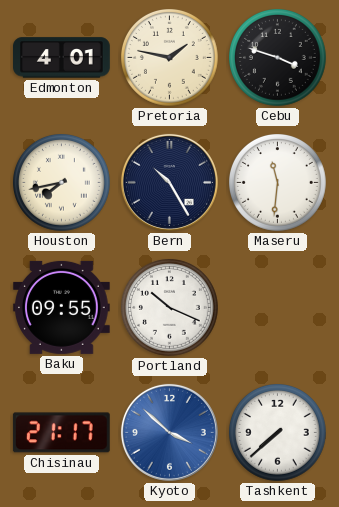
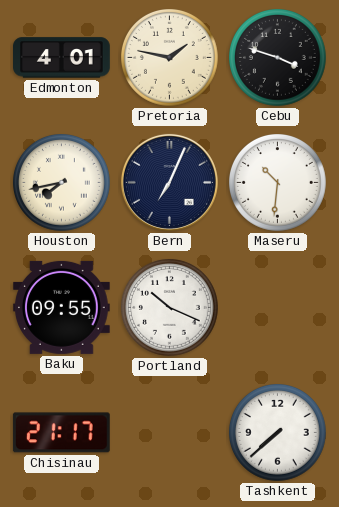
Bern: 10:25 -> 7:04
Maseru: 11:31 -> 10:31
Kyoto: 3:52 -> none
